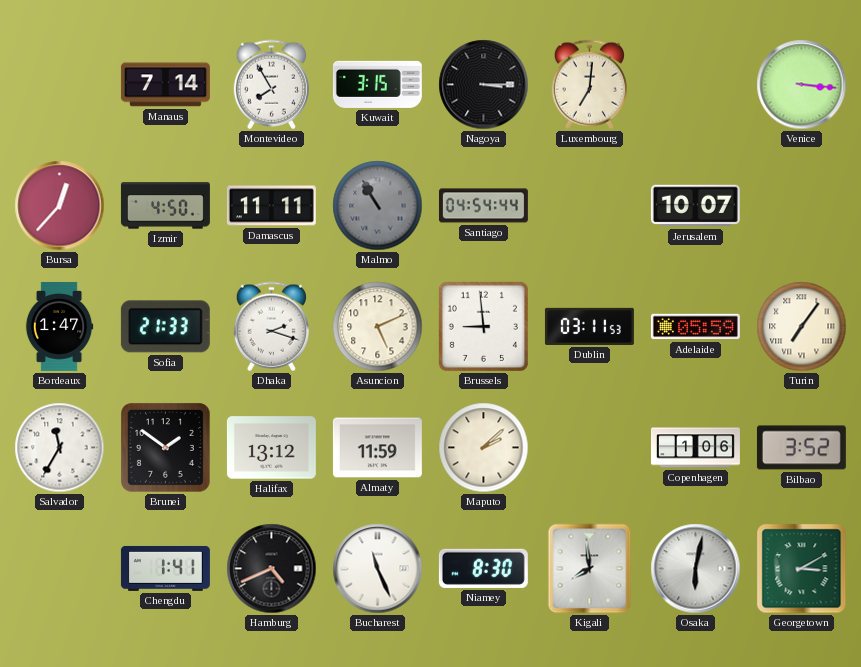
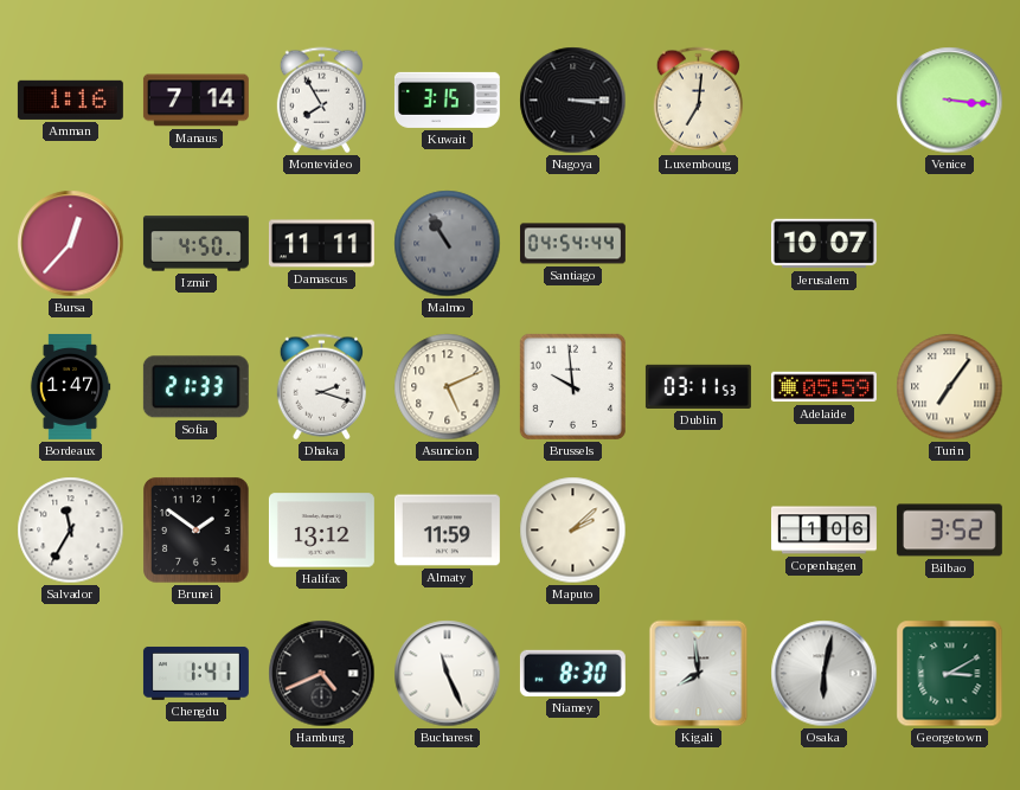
Amman: none -> 1:16
Brussels: 8:59 -> 9:59
